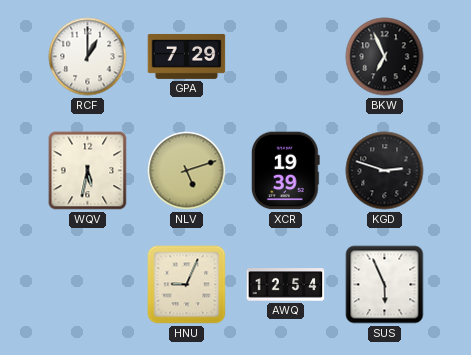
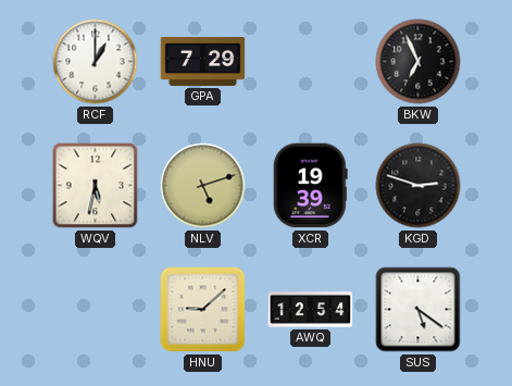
HNU: 9:04 -> 9:08
SUS: 5:56 -> 5:21
